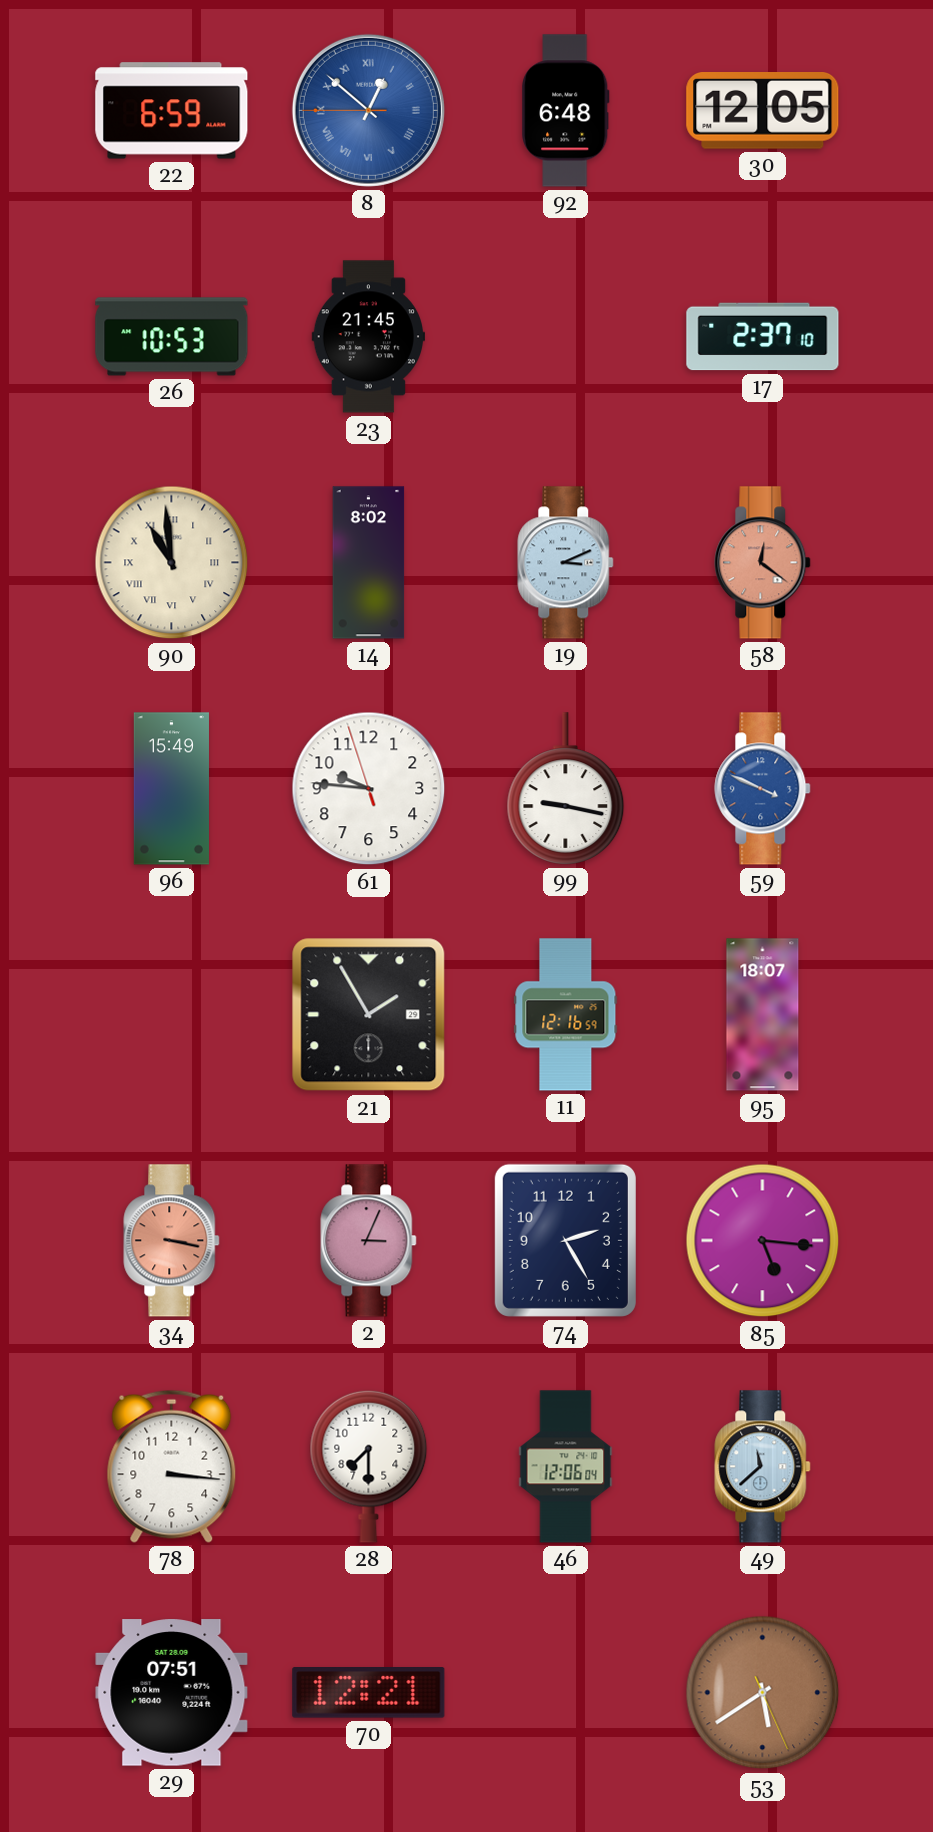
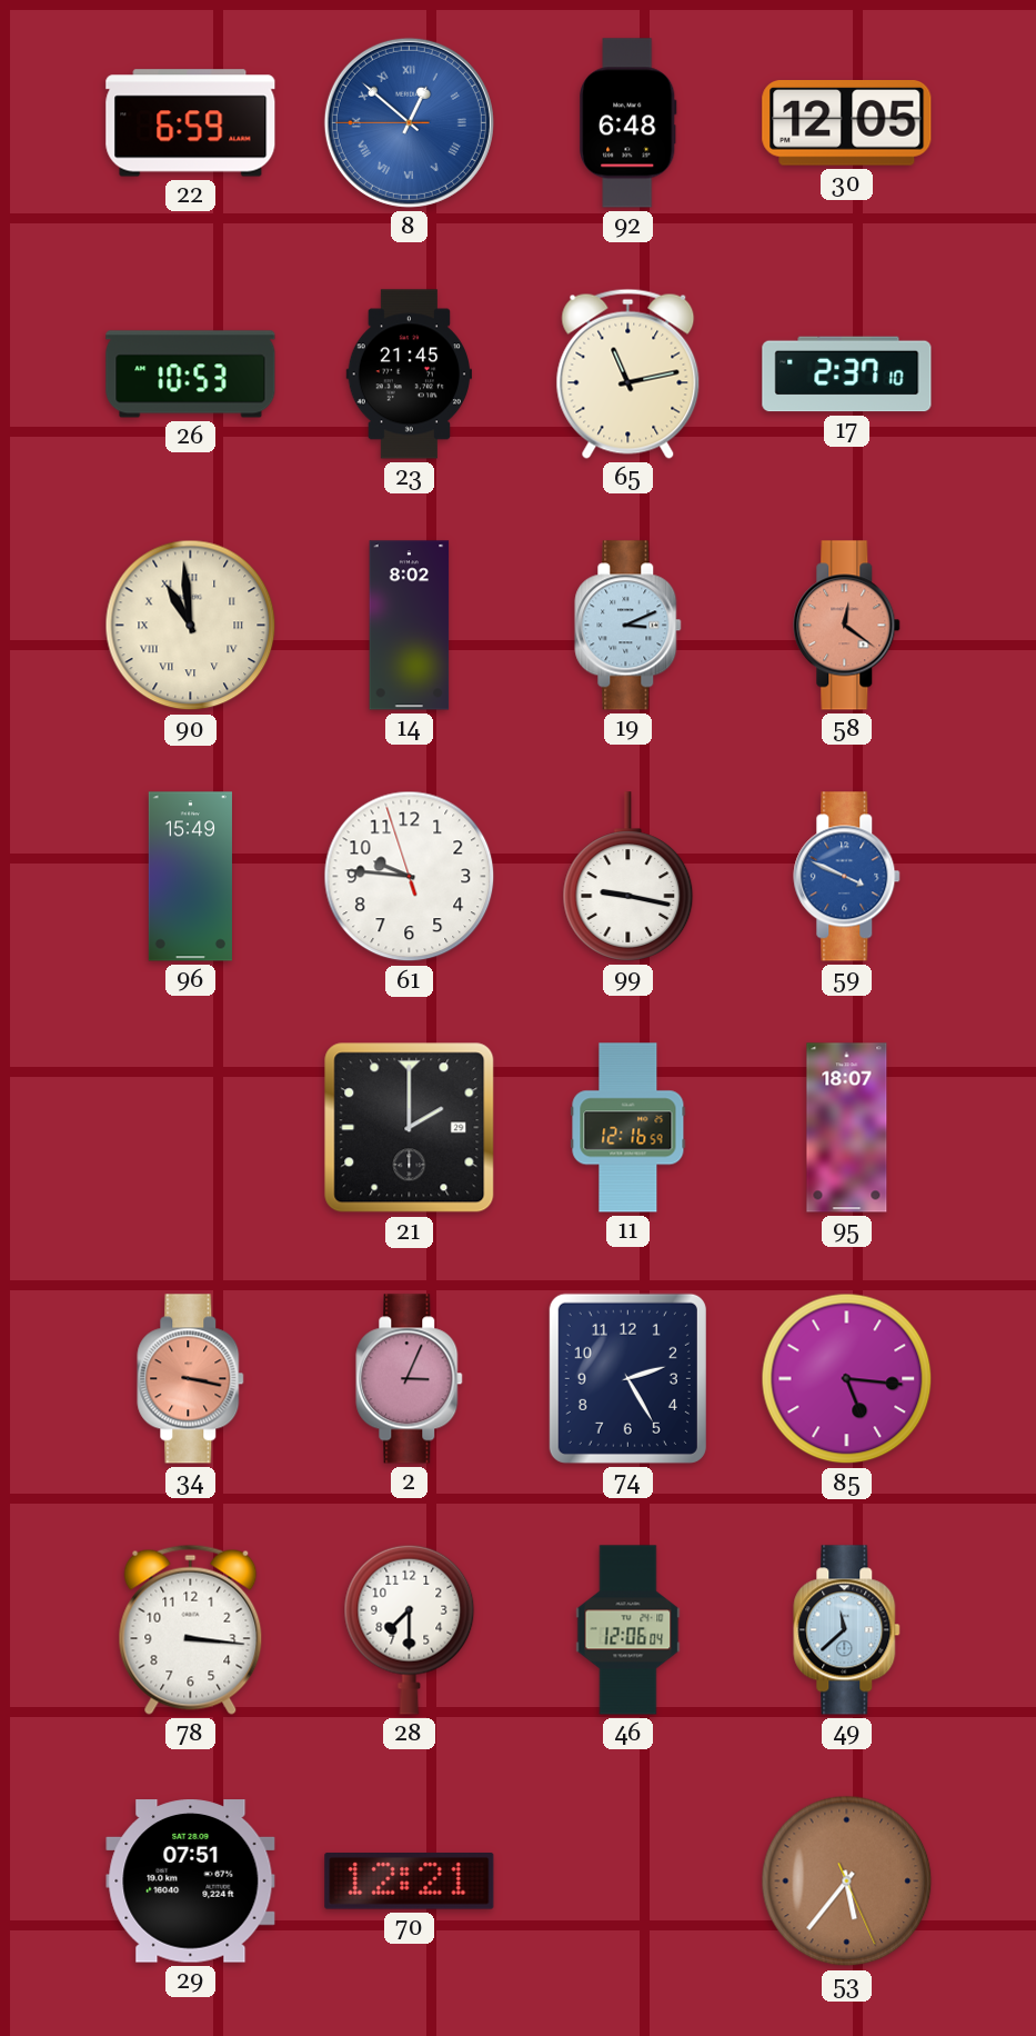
65: none -> 11:13
21: 1:55 -> 2:00
53: 5:39 -> 5:36
